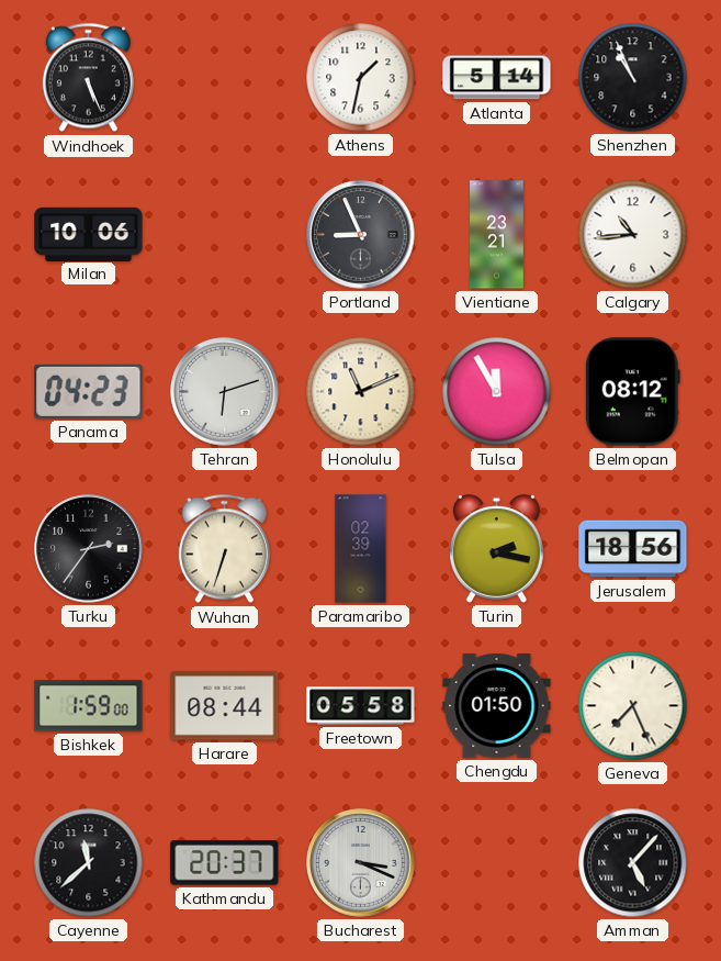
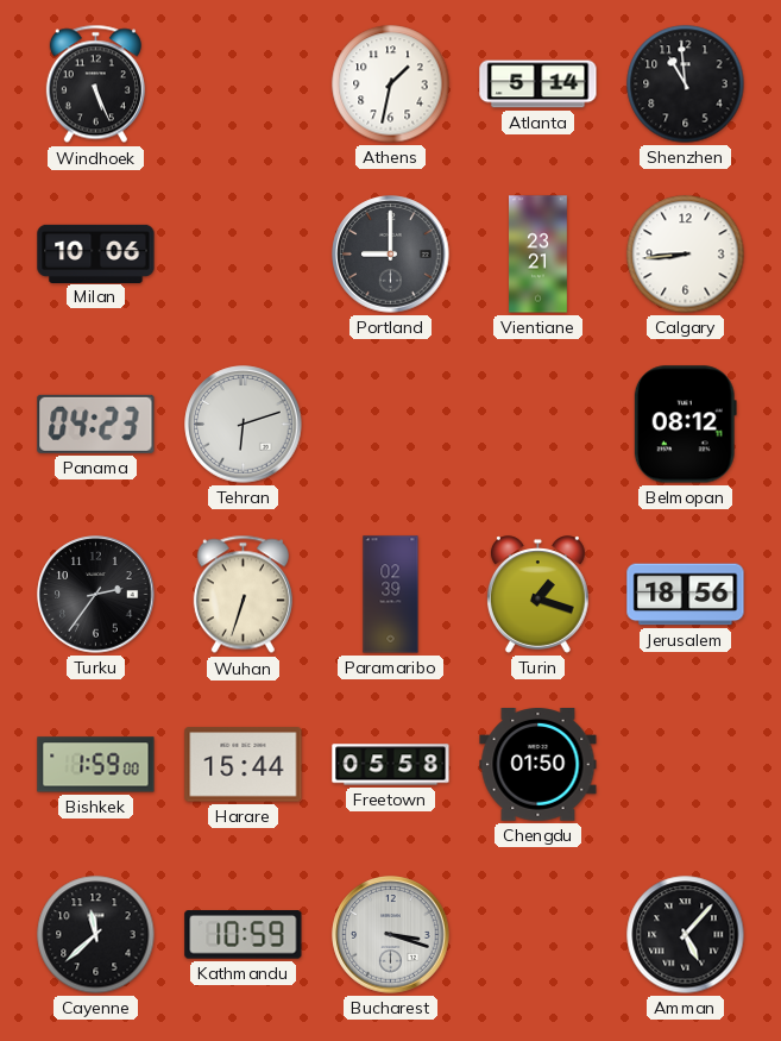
Shenzhen: 10:56 -> 10:59
Portland: 8:56 -> 9:00
Calgary: 10:44 -> 8:44
Honolulu: 11:11 -> none
Tulsa: 11:55 -> none
Turin: 2:17 -> 1:18
Harare: 08:44 -> 15:44
Geneva: 7:26 -> none
Kathmandu: 20:37 -> 10:59
Bucharest: 3:19 -> 3:18
